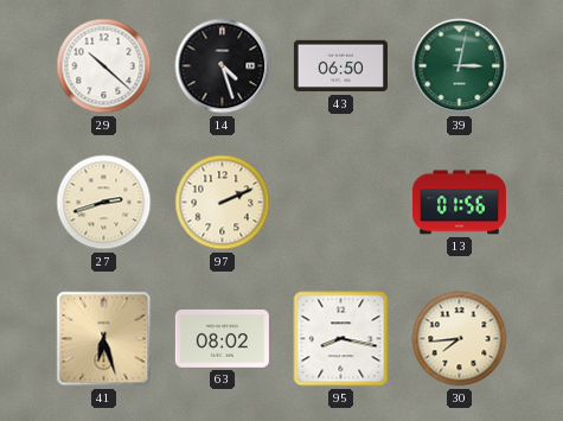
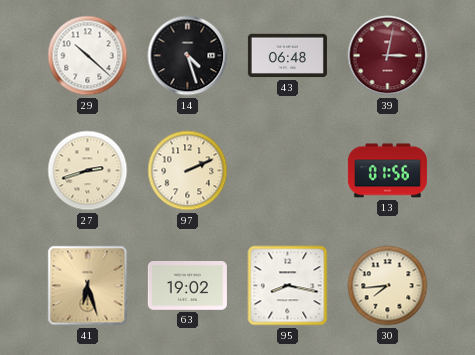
43: 06:50 -> 06:48
39 dial: green -> burgundy
63: 08:02 -> 19:02
